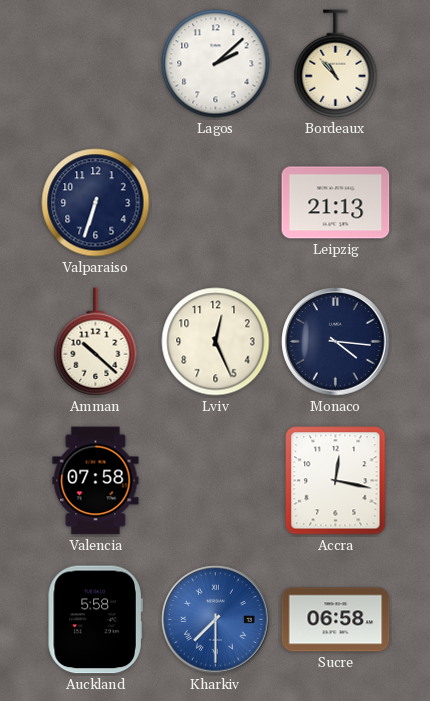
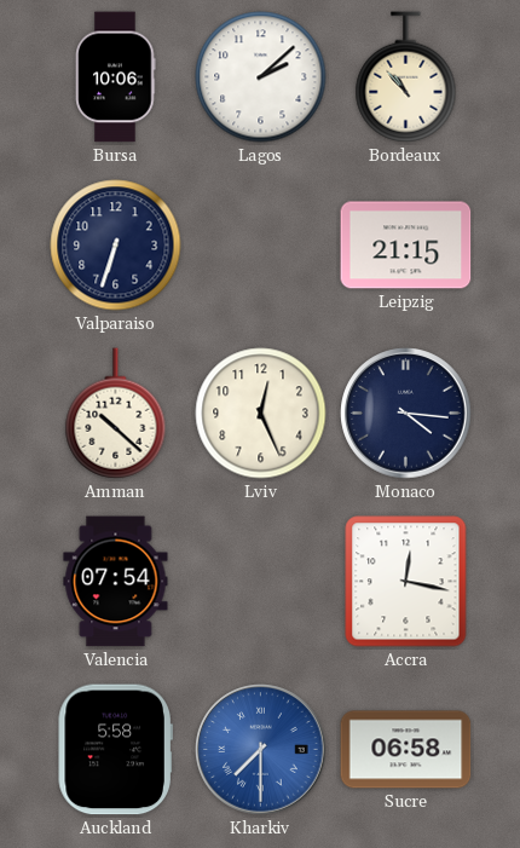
Bursa: none -> 10:06
Leipzig: 21:13 -> 21:15
Valencia: 07:58 -> 07:54
